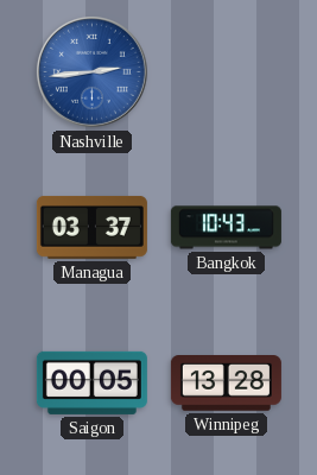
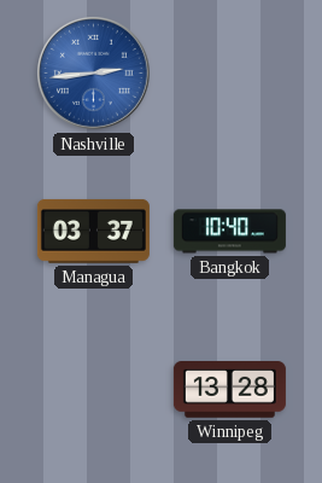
Bangkok: 10:43 -> 10:40
Saigon: 00:05 -> none
